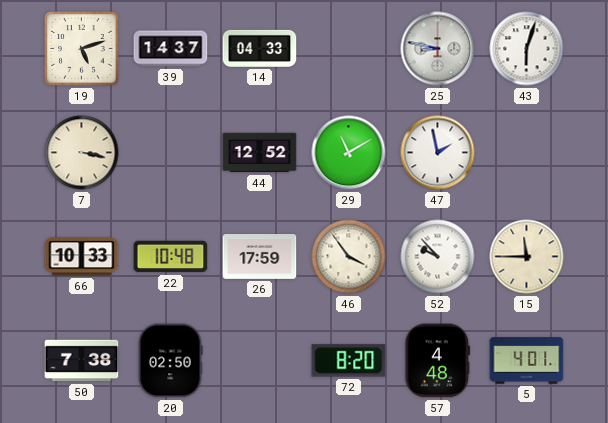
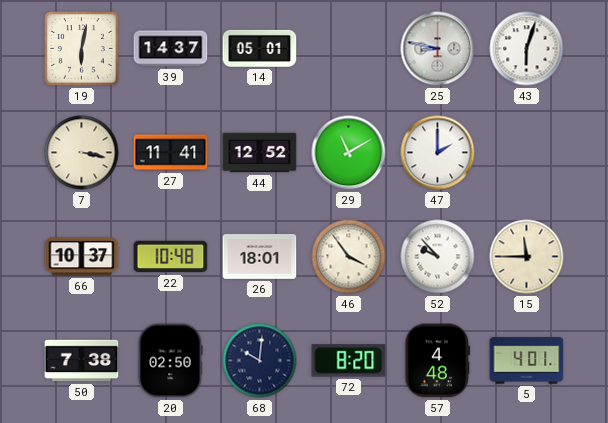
19: 5:12 -> 6:02
14: 04:33 -> 05:01
27: none -> 11:41
47: 1:58 -> 2:00
66: 10:33 -> 10:37
26: 17:59 -> 18:01
68: none -> 10:01
